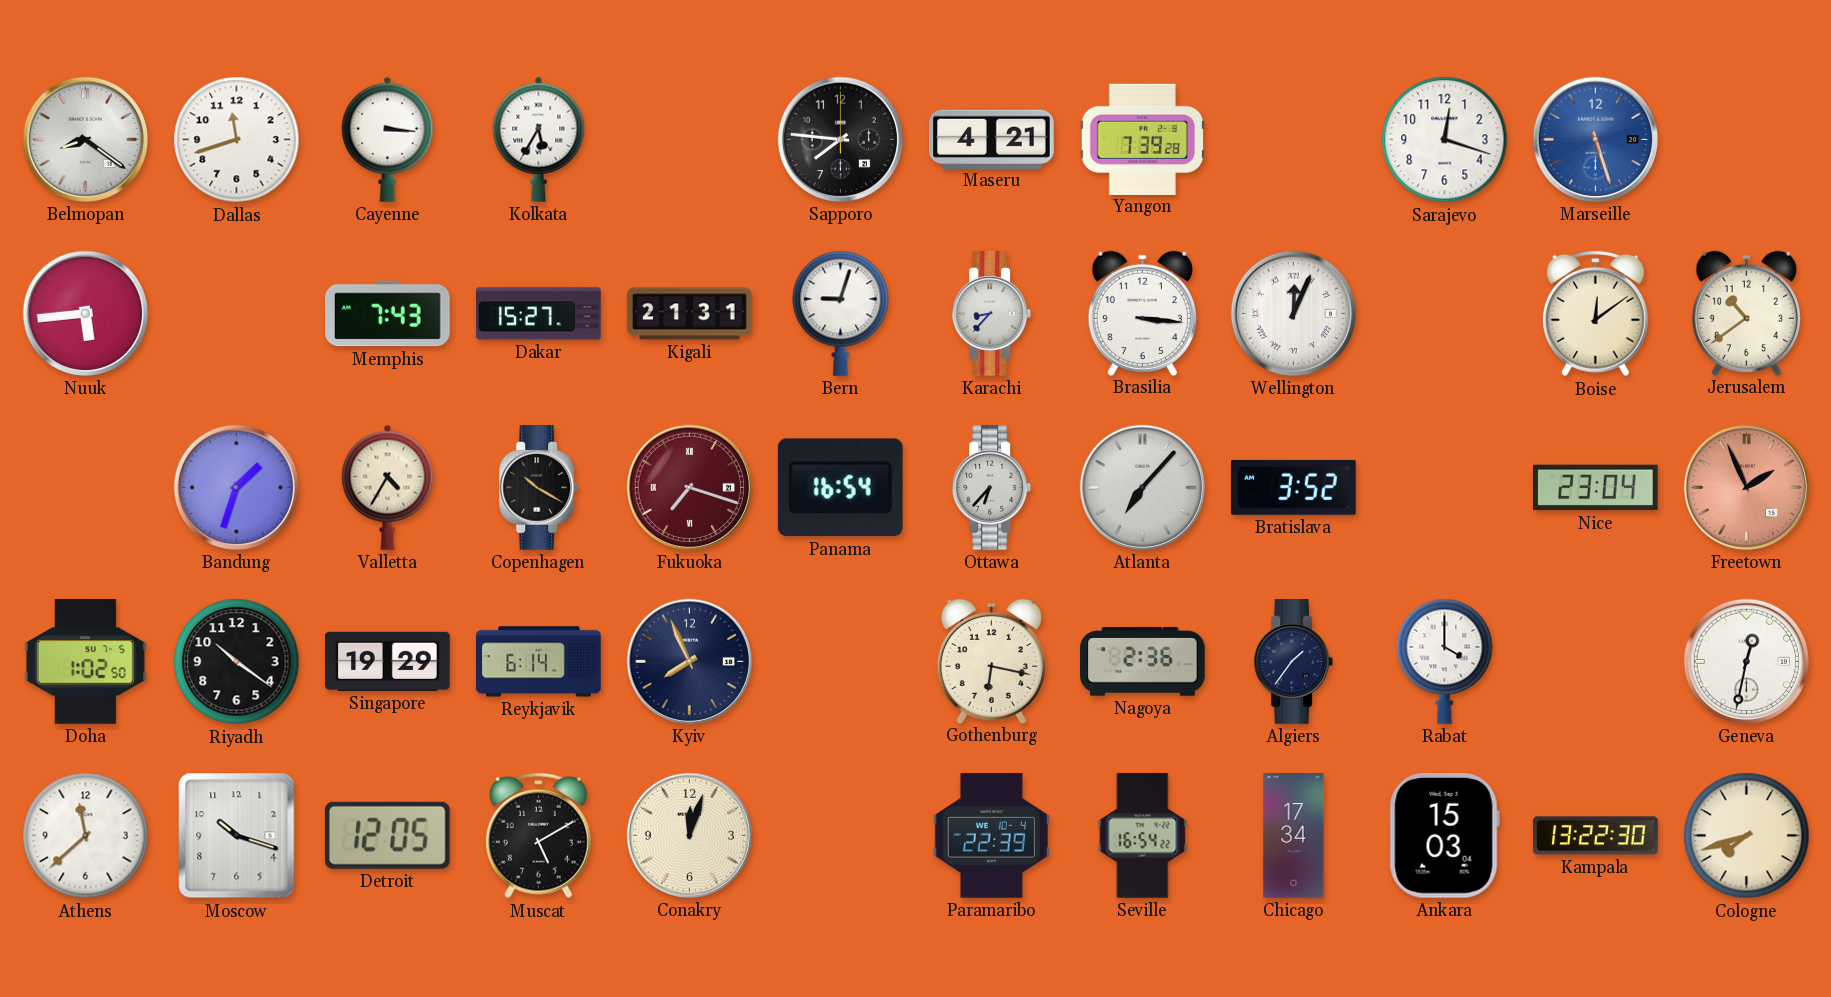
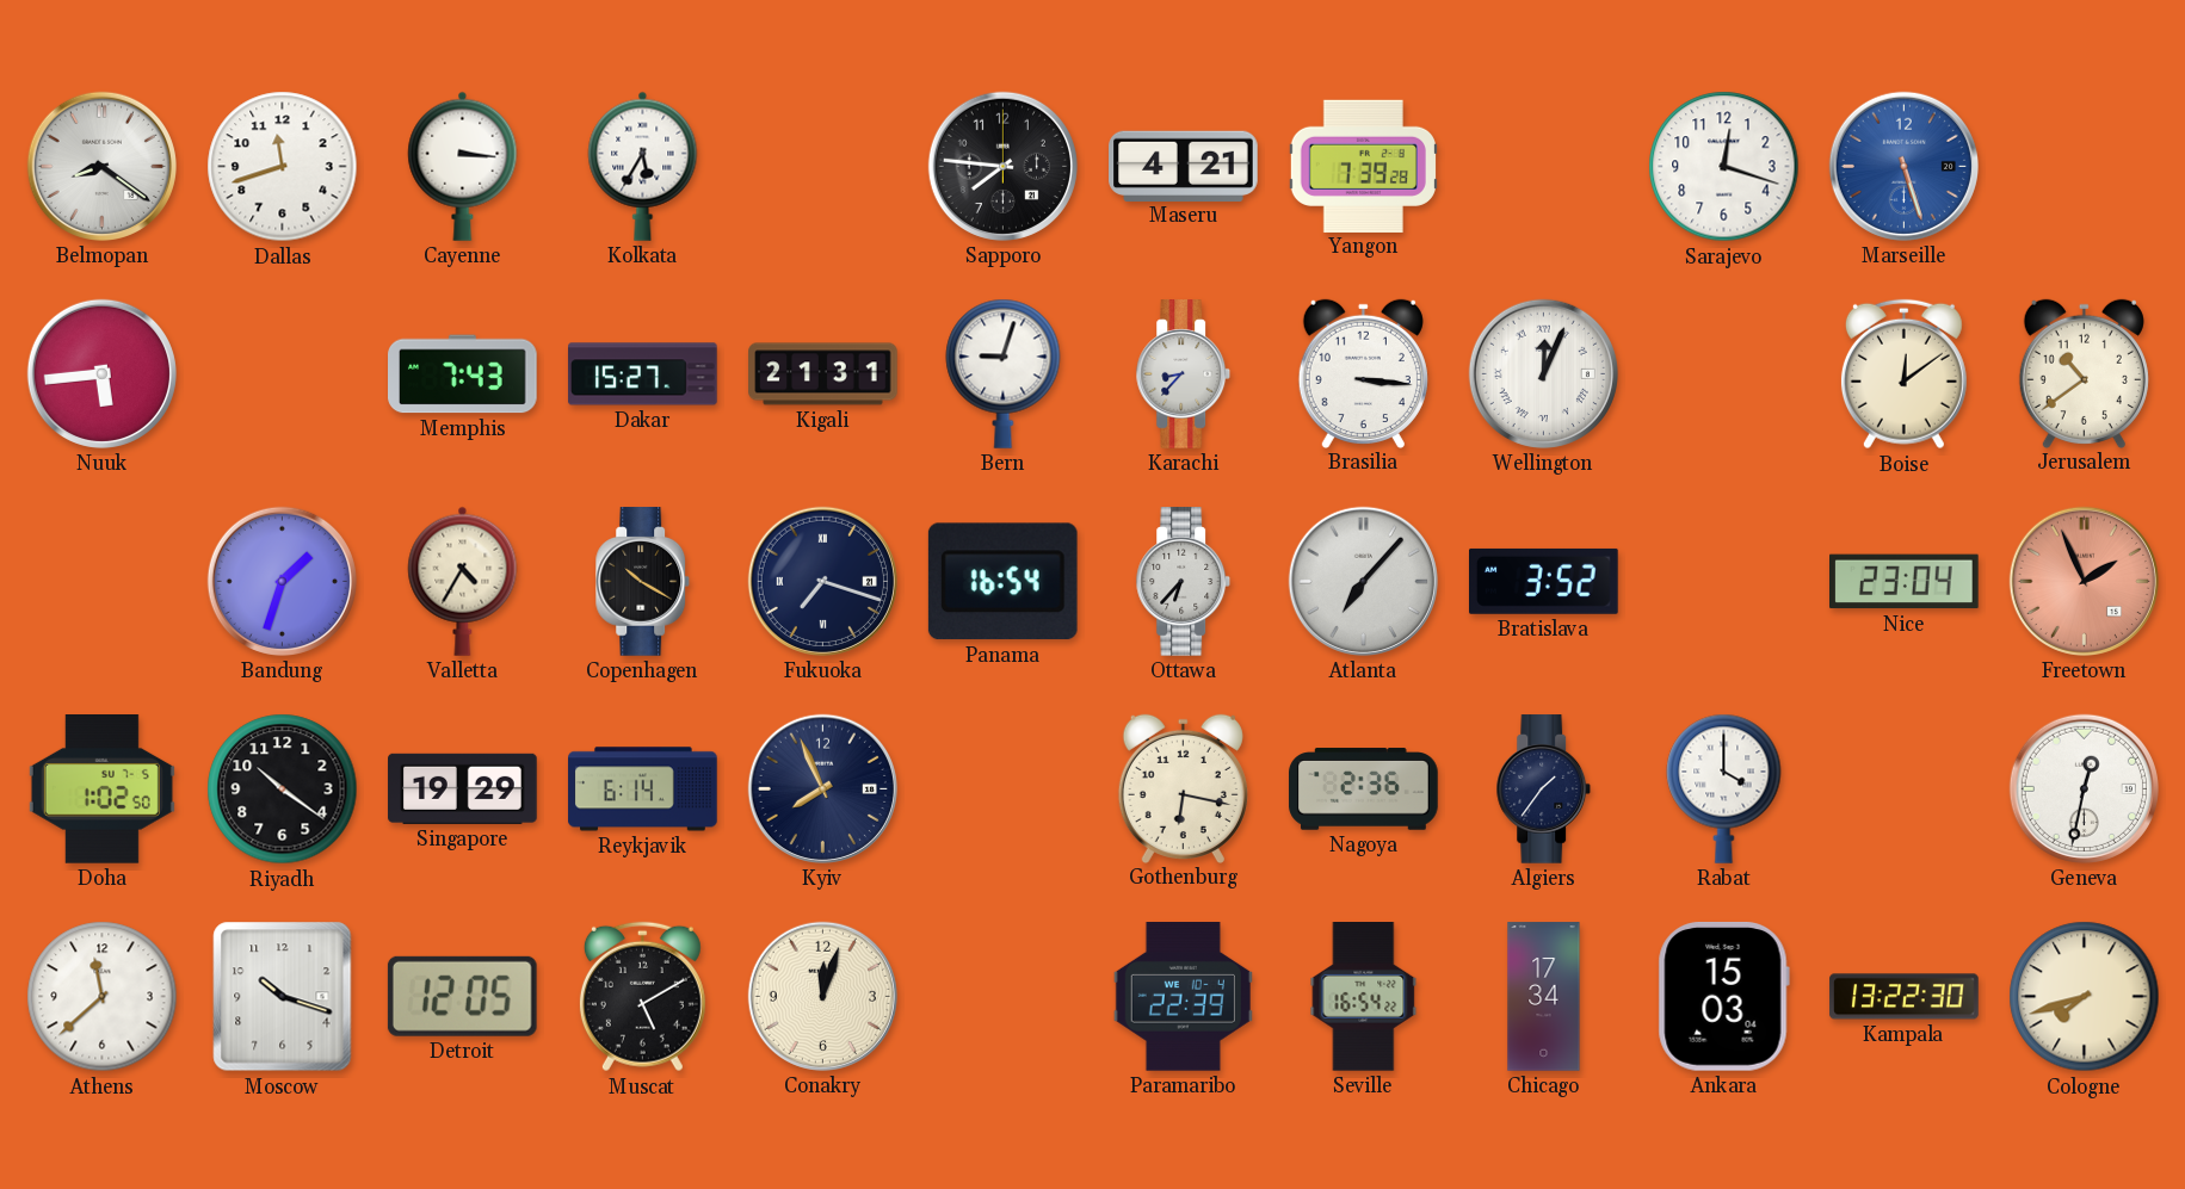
Fukuoka dial: burgundy -> navy
